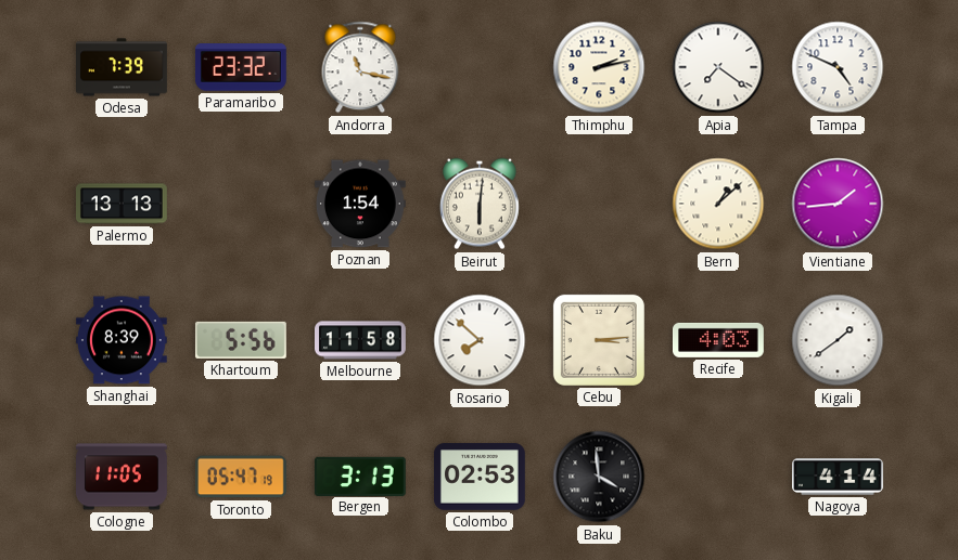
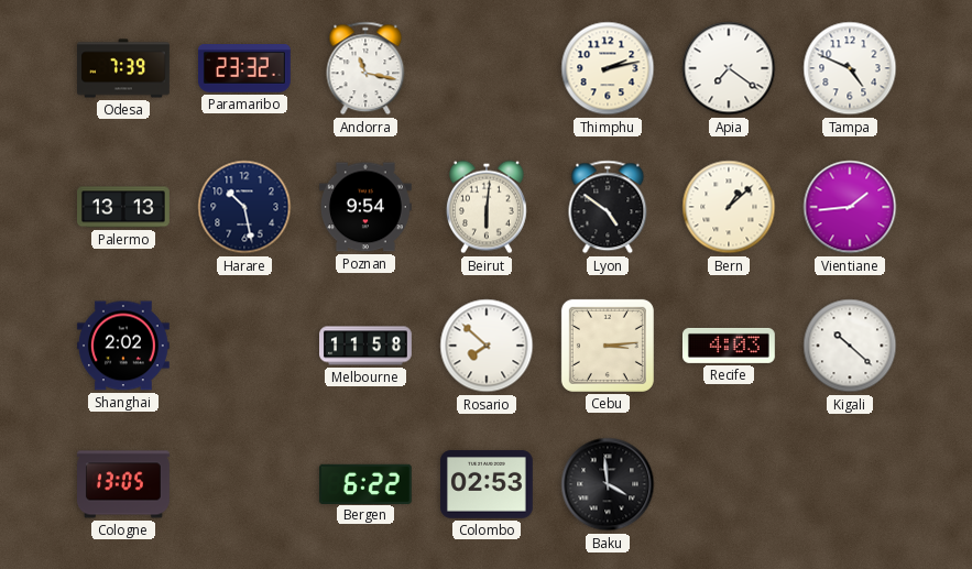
Harare: none -> 10:28
Poznan: 1:54 -> 9:54
Lyon: none -> 4:51
Shanghai: 8:39 -> 2:02
Khartoum: 5:56 -> none
Kigali: 1:39 -> 10:22
Cologne: 11:05 -> 13:05
Toronto: 05:47 -> none
Bergen: 3:13 -> 6:22
Nagoya: 4:14 -> none
